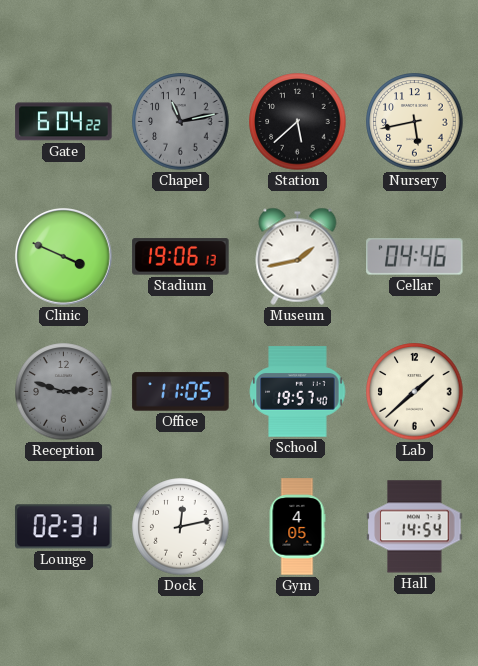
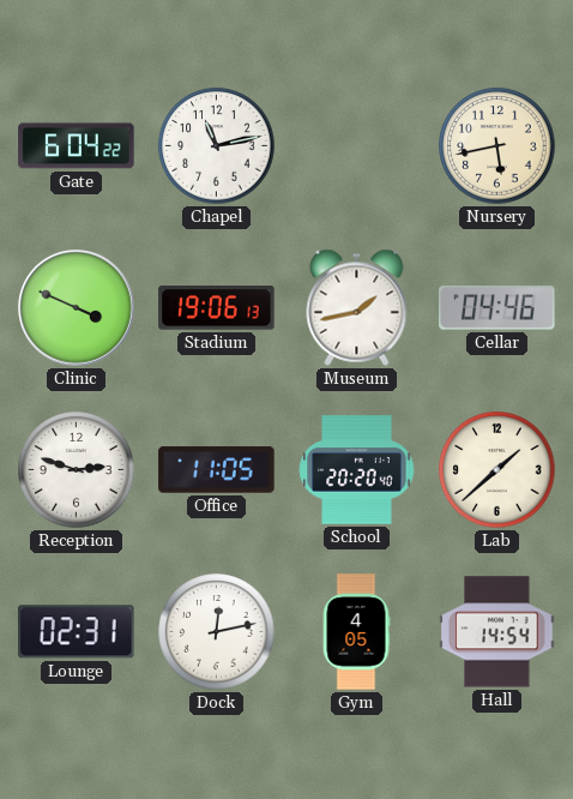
Chapel dial: grey -> white
Station: 5:38 -> none
Reception dial: grey -> white
School: 19:57 -> 20:20
